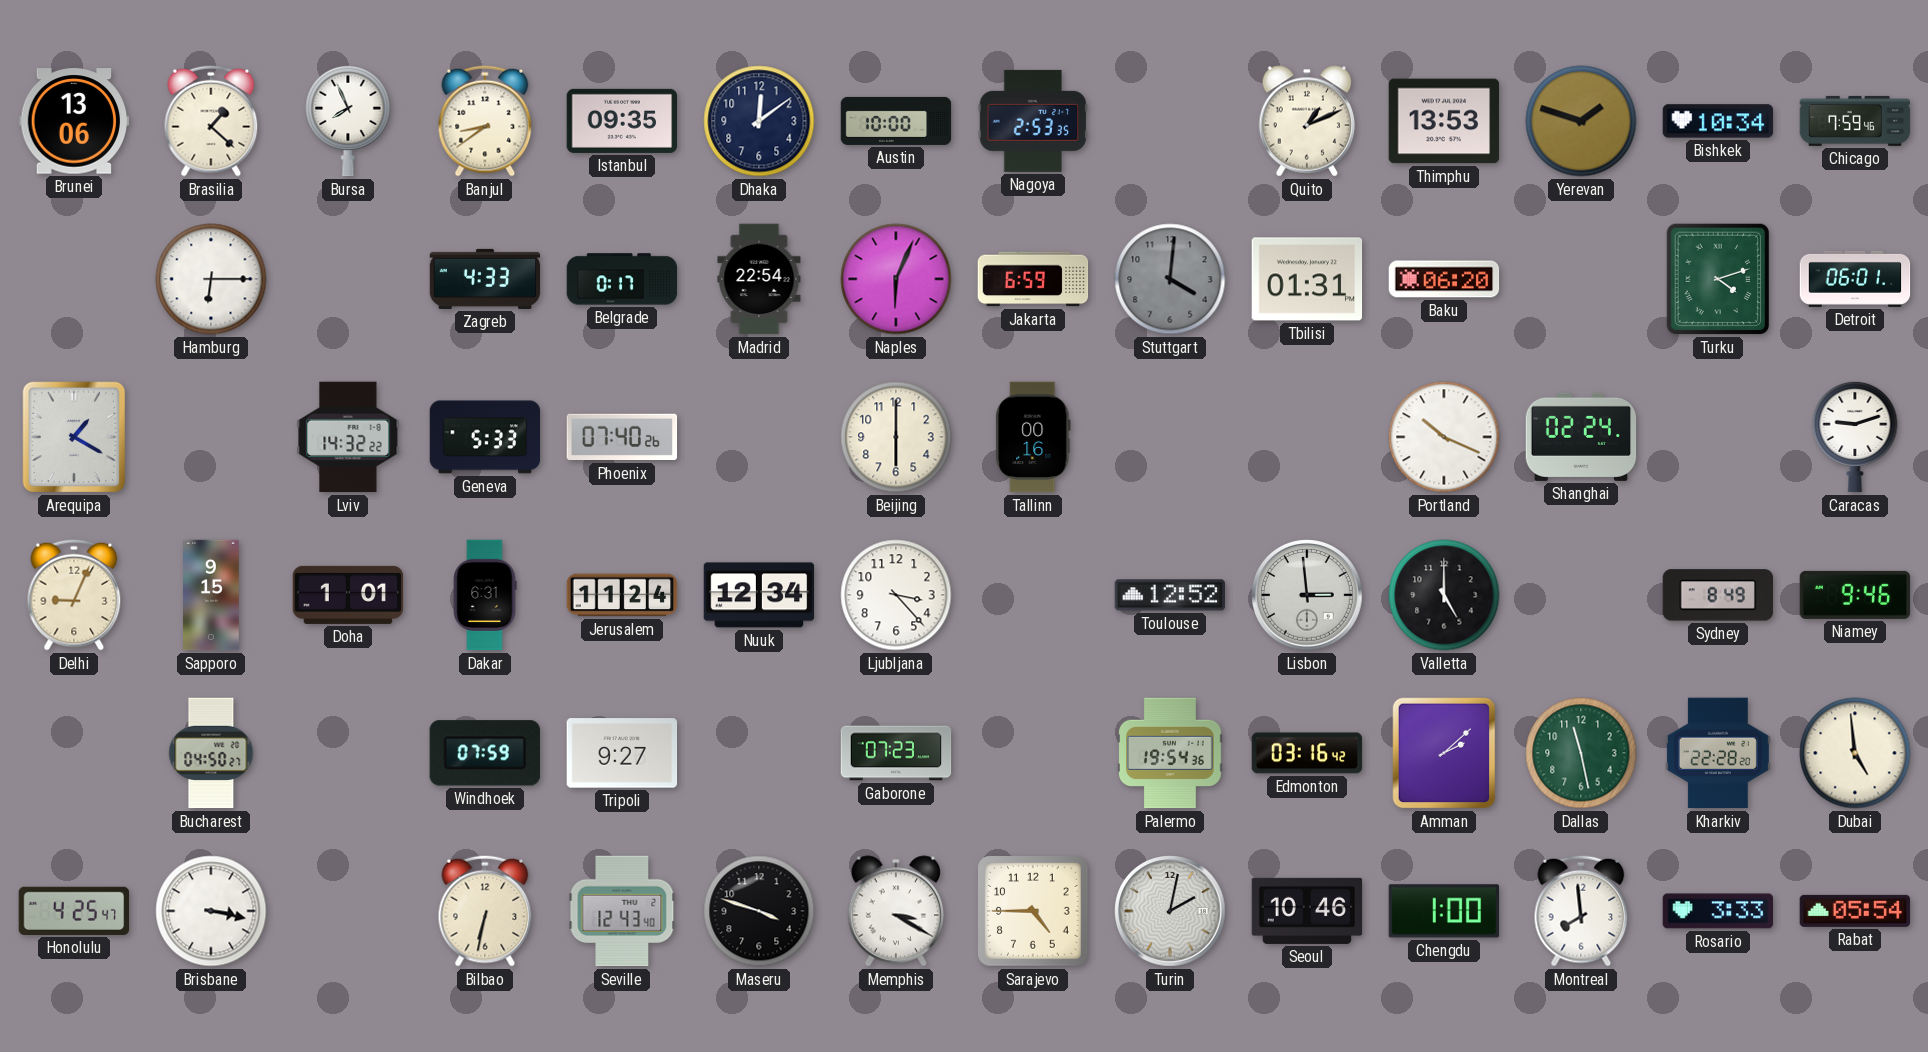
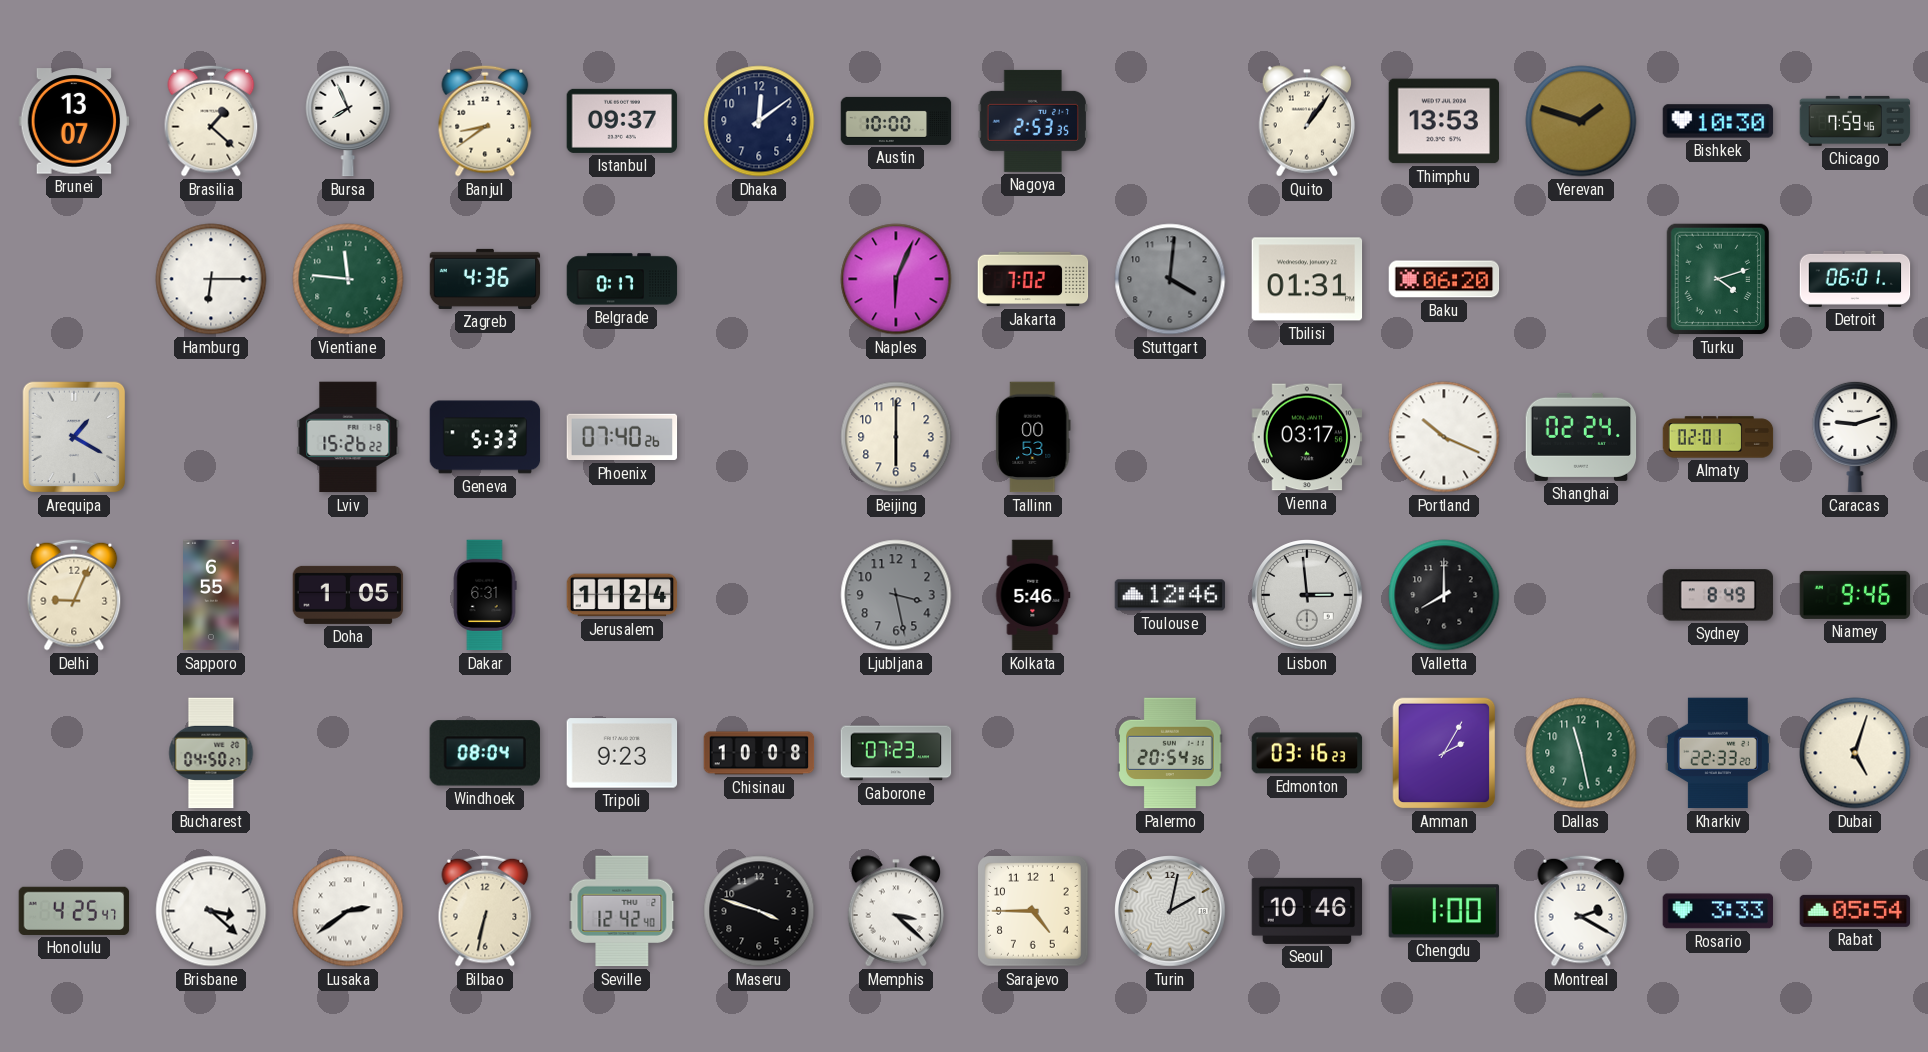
Brunei: 13:06 -> 13:07
Istanbul: 09:35 -> 09:37
Quito: 1:11 -> 1:06
Bishkek: 10:34 -> 10:30
Vientiane: none -> 11:46
Zagreb: 4:33 -> 4:36
Madrid: 22:54 -> none
Jakarta: 6:59 -> 7:02
Lviv: 14:32 -> 15:26
Tallinn: 00:16 -> 00:53
Vienna: none -> 03:17
Almaty: none -> 02:01
Sapporo: 9:15 -> 6:55
Doha: 1:01 -> 1:05
Nuuk: 12:34 -> none
Ljubljana: 3:23 -> 3:28
Ljubljana dial: white -> grey
Kolkata: none -> 5:46
Toulouse: 12:52 -> 12:46
Valletta: 5:00 -> 8:00
Windhoek: 07:59 -> 08:04
Tripoli: 9:27 -> 9:23
Chisinau: none -> 10:08
Palermo: 19:54 -> 20:54
Edmonton: 03:16:42 -> 03:16:23
Amman: 2:08 -> 2:05
Kharkiv: 22:28 -> 22:33
Dubai: 4:59 -> 5:03
Brisbane: 3:17 -> 3:22
Lusaka: none -> 2:39
Seville: 12:43 -> 12:42
Memphis: 3:20 -> 3:22
Montreal: 7:59 -> 2:20
